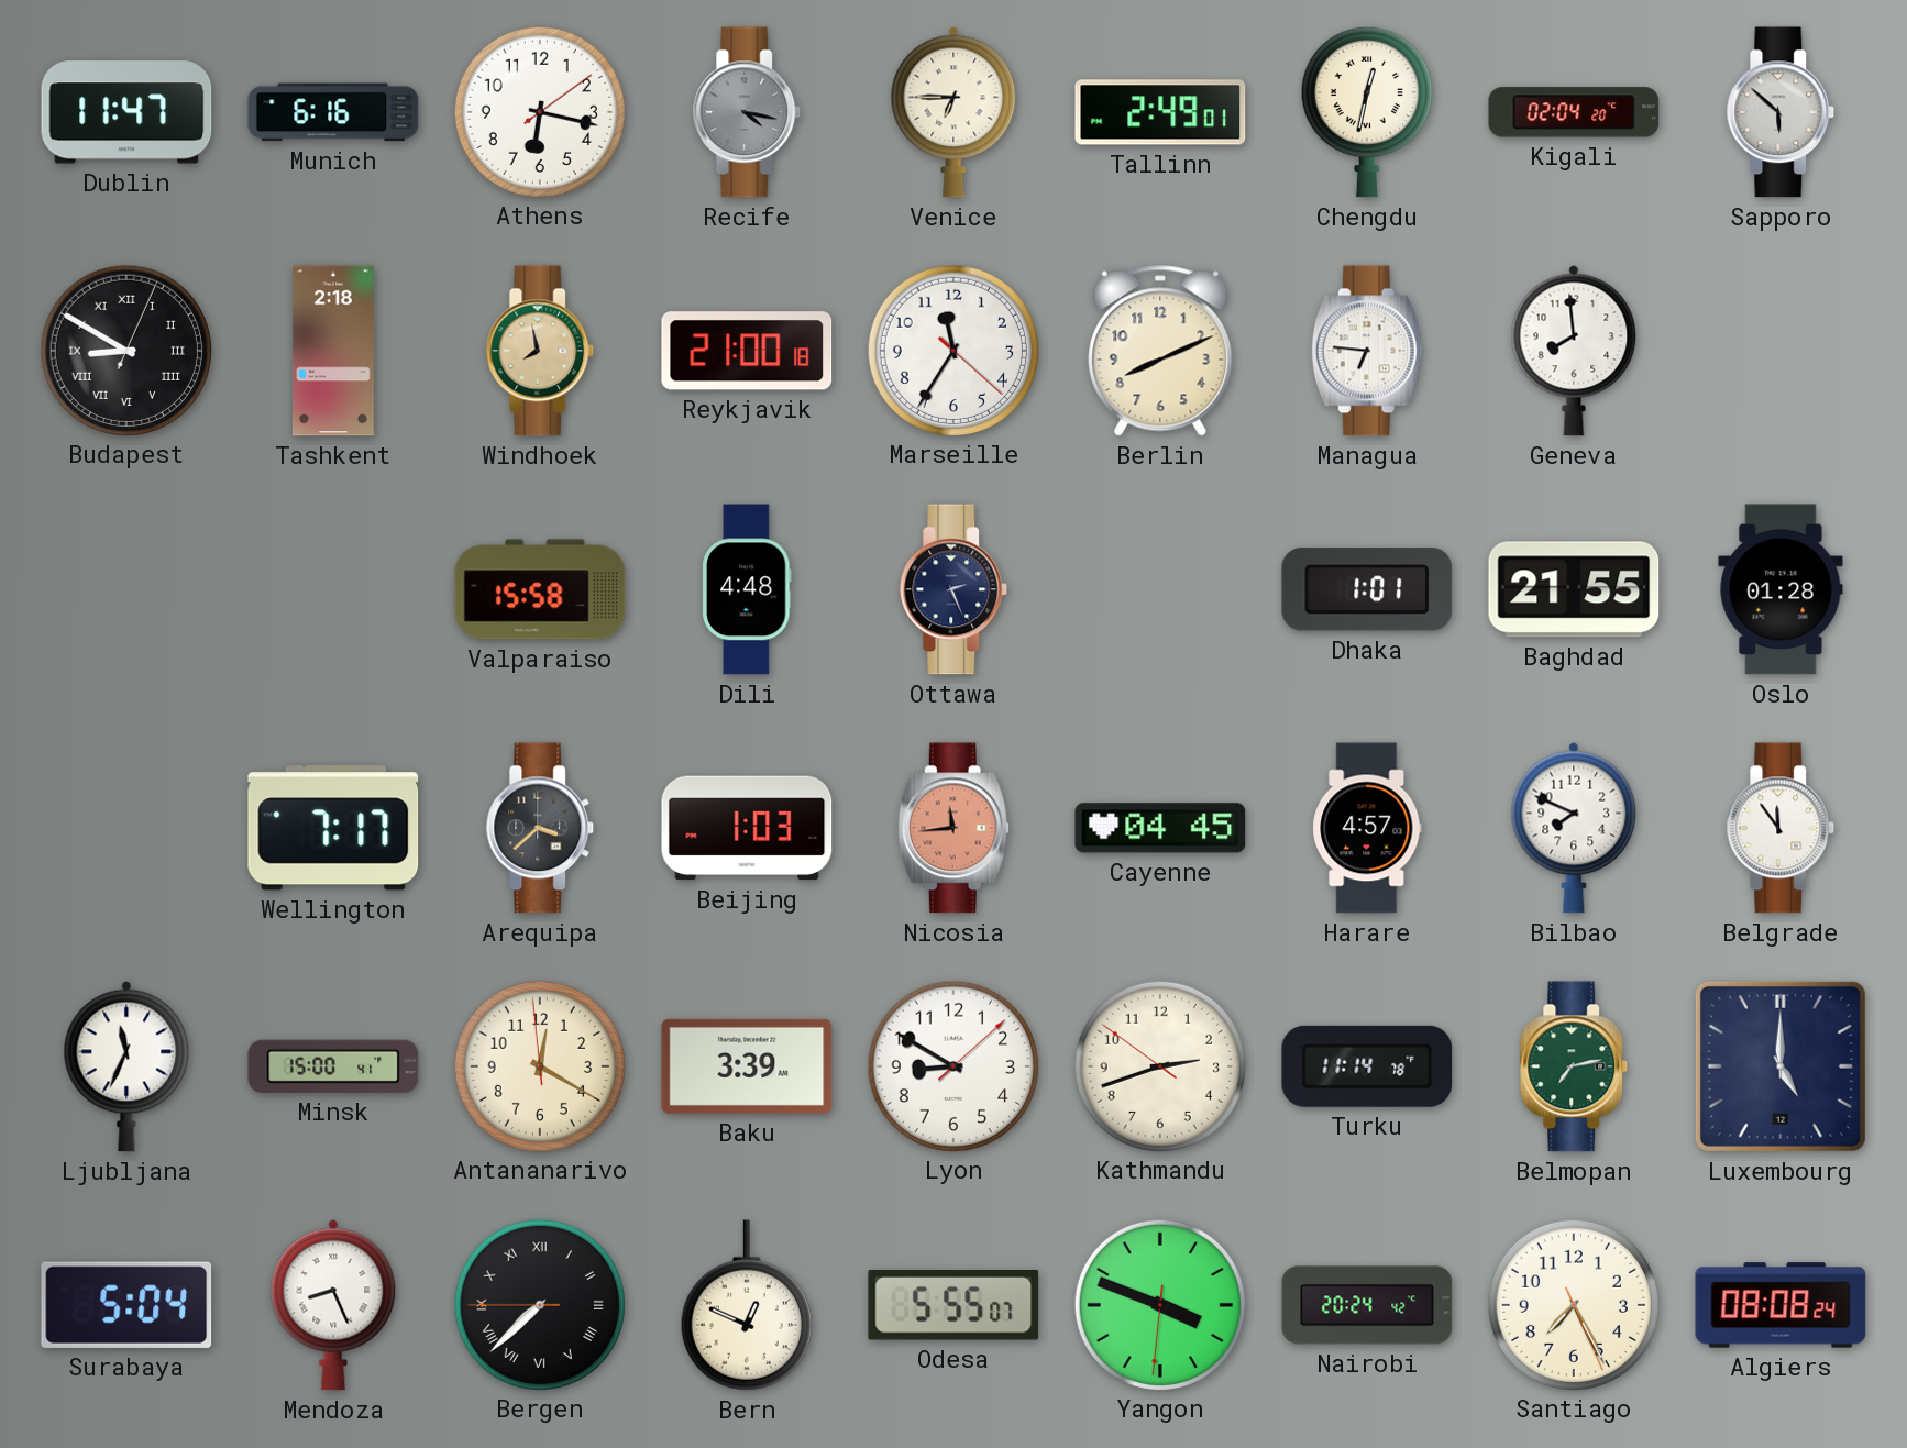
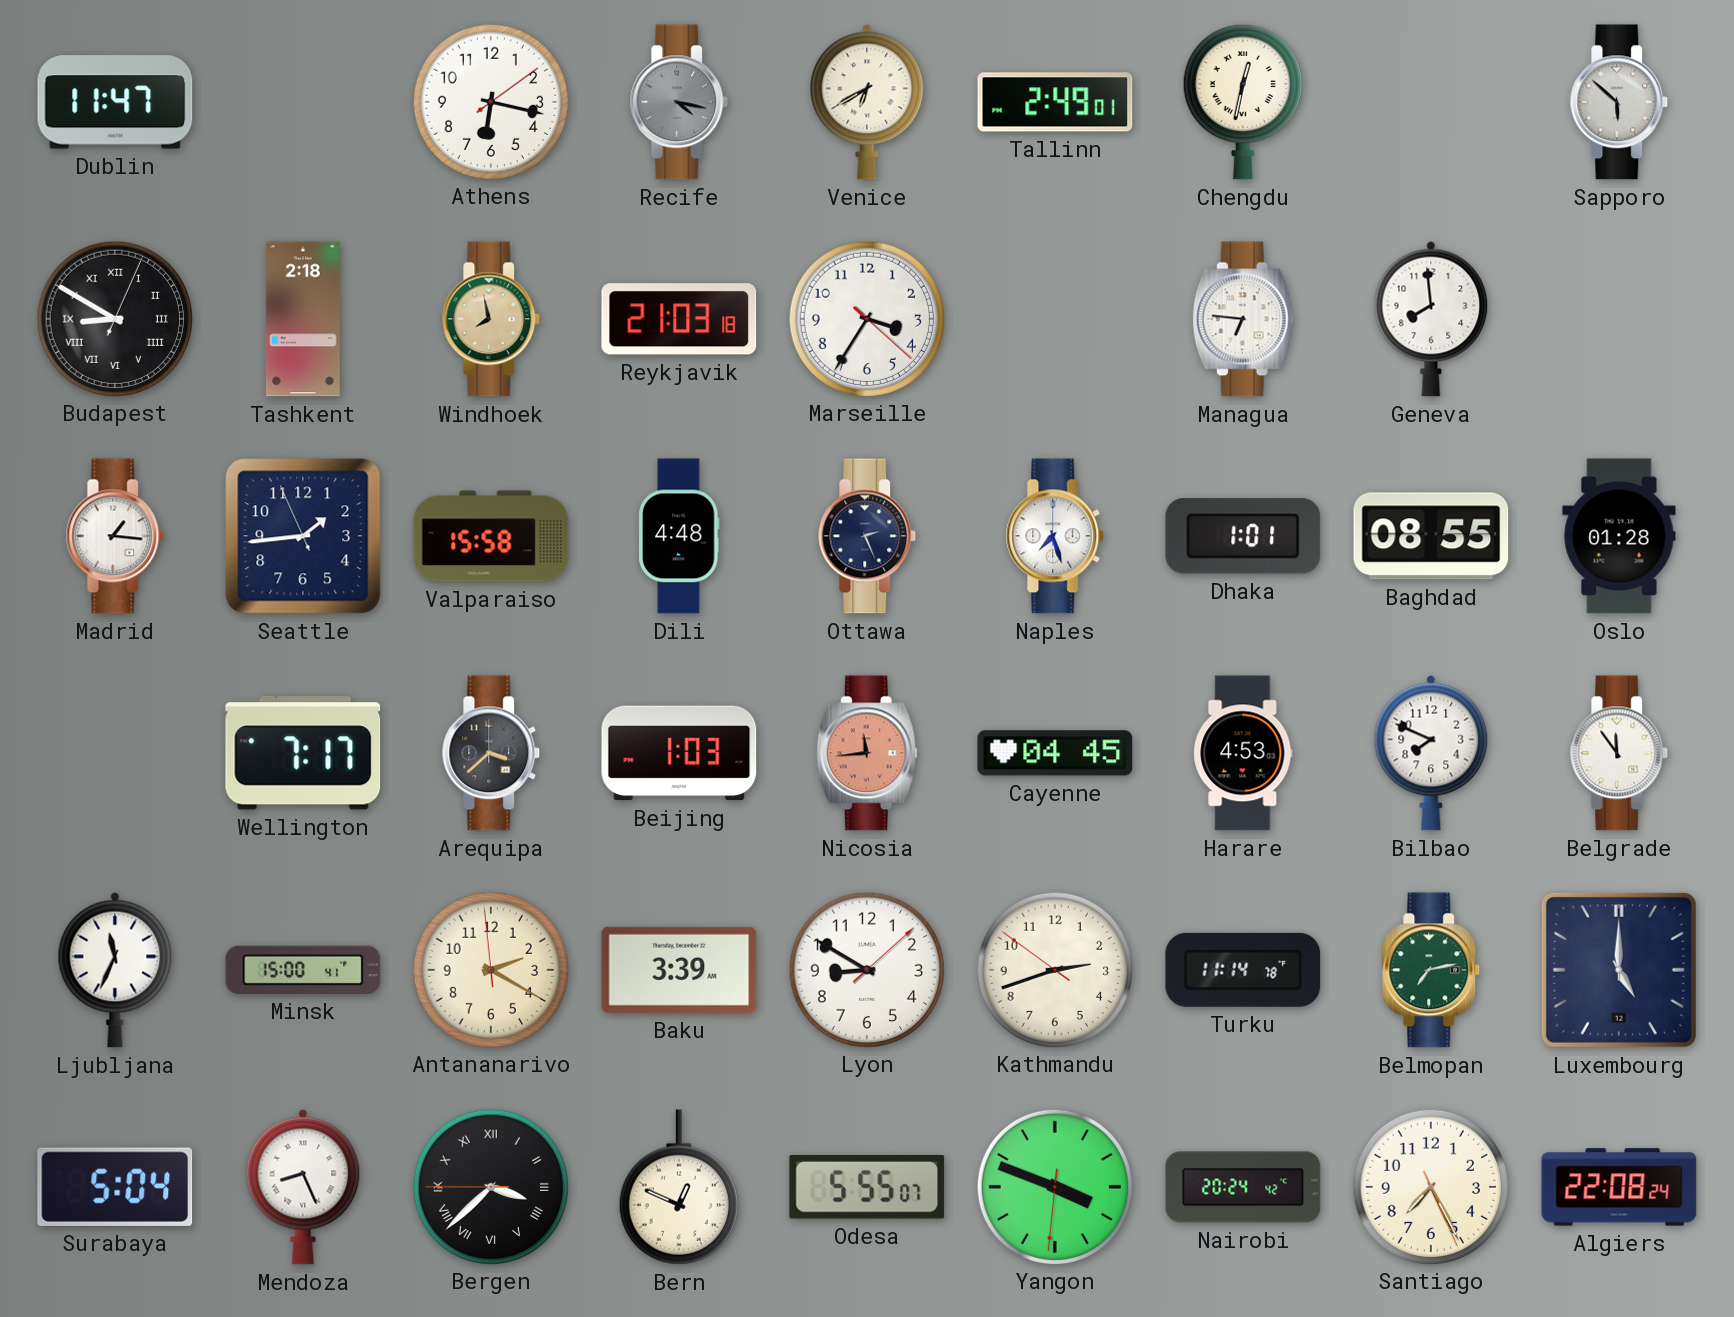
Munich: 6:16 -> none
Venice: 6:45 -> 6:40
Kigali: 02:04 -> none
Reykjavik: 21:00 -> 21:03
Marseille: 11:35 -> 3:35
Berlin: 8:11 -> none
Madrid: none -> 1:16
Seattle: none -> 1:43
Naples: none -> 7:27
Baghdad: 21:55 -> 08:55
Harare: 4:57 -> 4:53
Antananarivo: 12:19 -> 2:19
Bergen: 7:37 -> 3:37
Algiers: 08:08 -> 22:08
